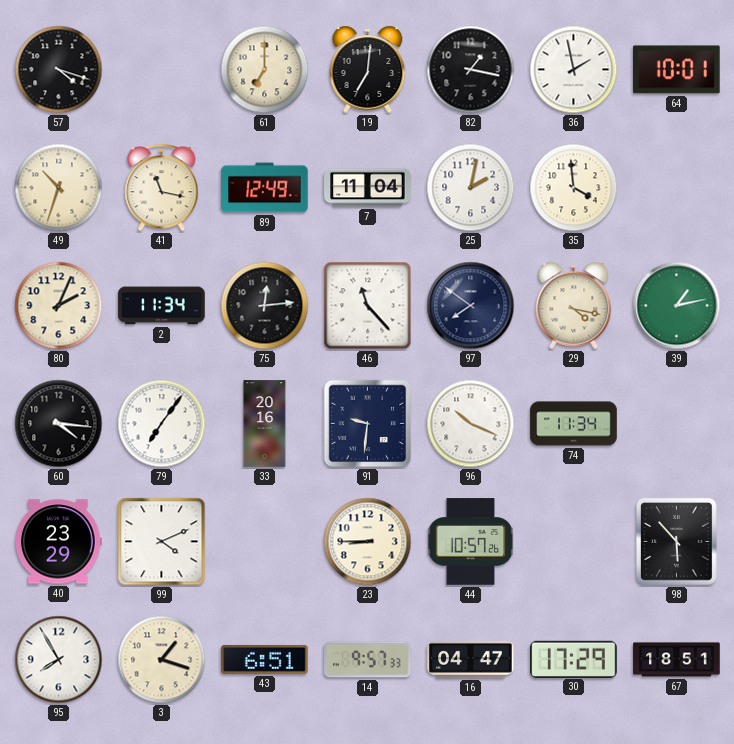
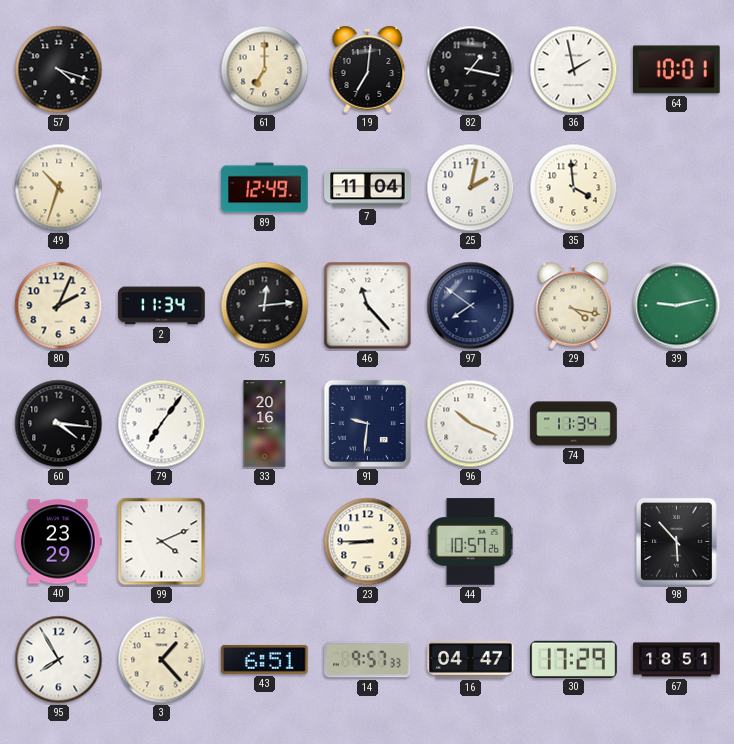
41: 11:17 -> none
39: 1:13 -> 9:13
3: 1:18 -> 1:23
